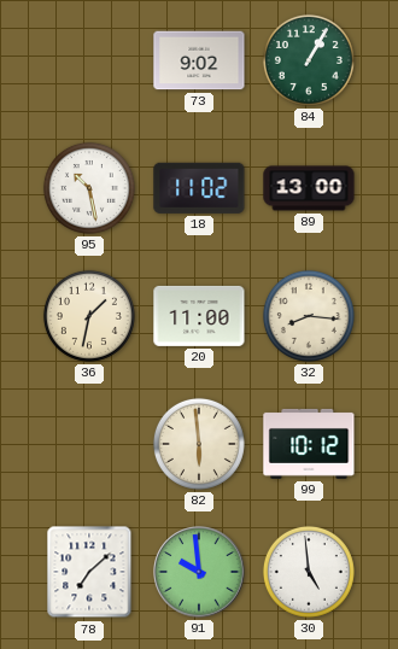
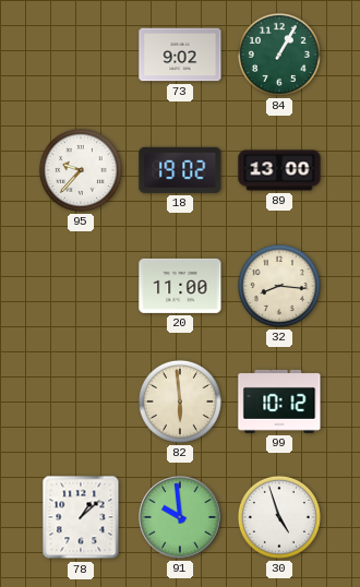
95: 10:28 -> 9:37
18: 11:02 -> 19:02
36: 1:32 -> none
78: 7:08 -> 1:08
30: 4:59 -> 4:57
